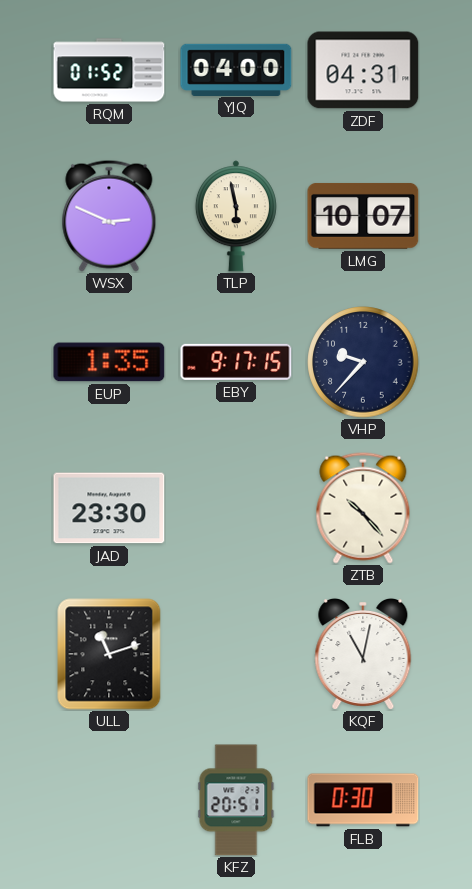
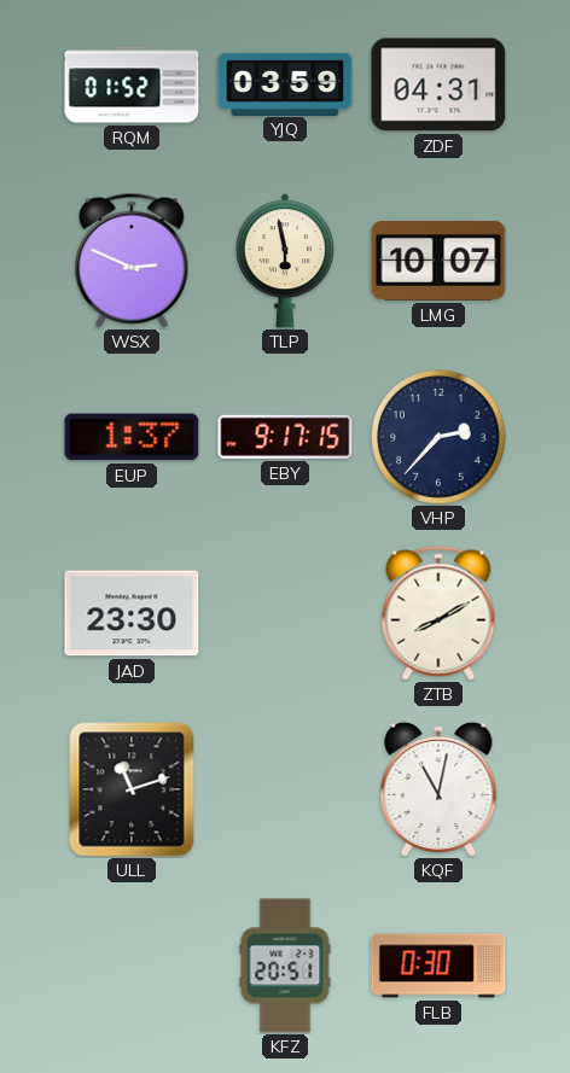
YJQ: 04:00 -> 03:59
EUP: 1:35 -> 1:37
VHP: 9:37 -> 2:37
ZTB: 10:23 -> 8:10
